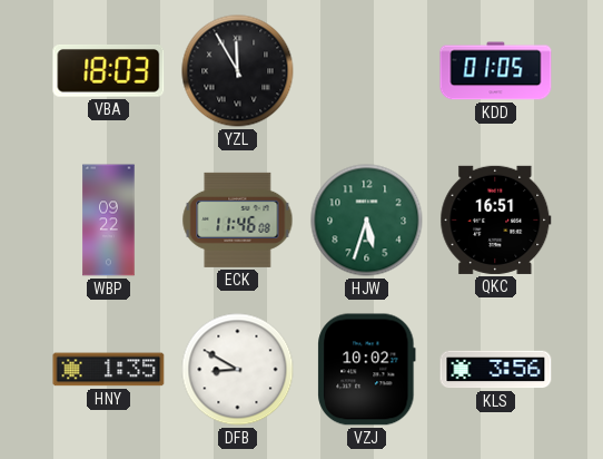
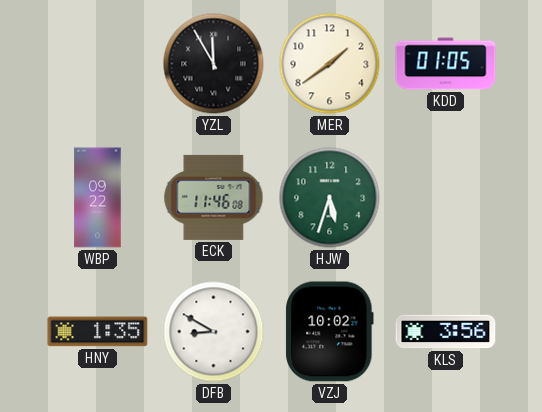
VBA: 18:03 -> none
MER: none -> 1:39
QKC: 16:51 -> none
